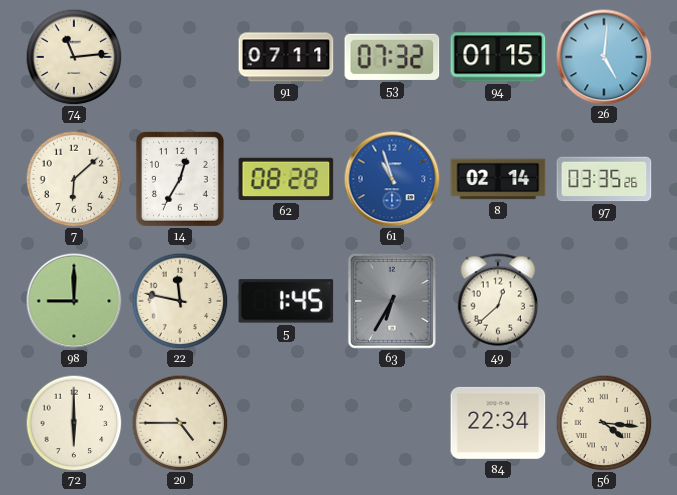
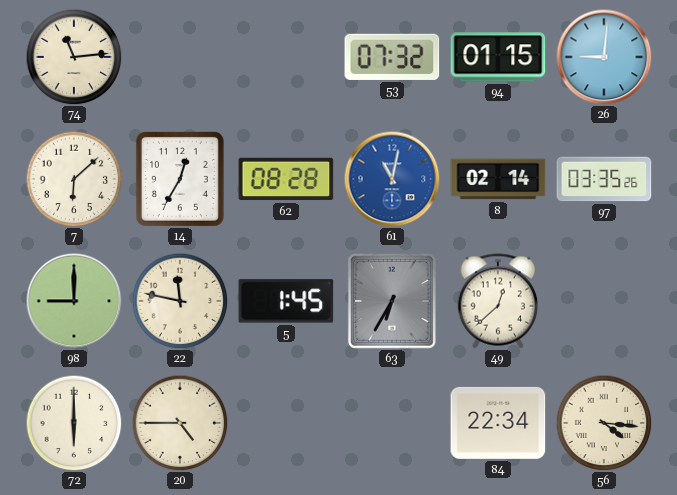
91: 07:11 -> none
26: 5:01 -> 9:01
61: 10:57 -> 11:02
